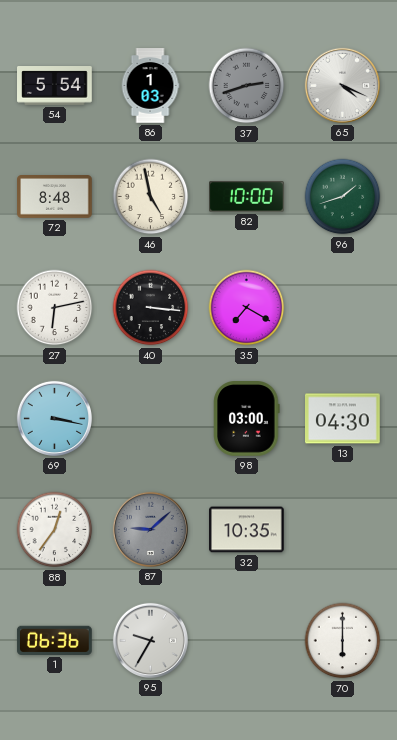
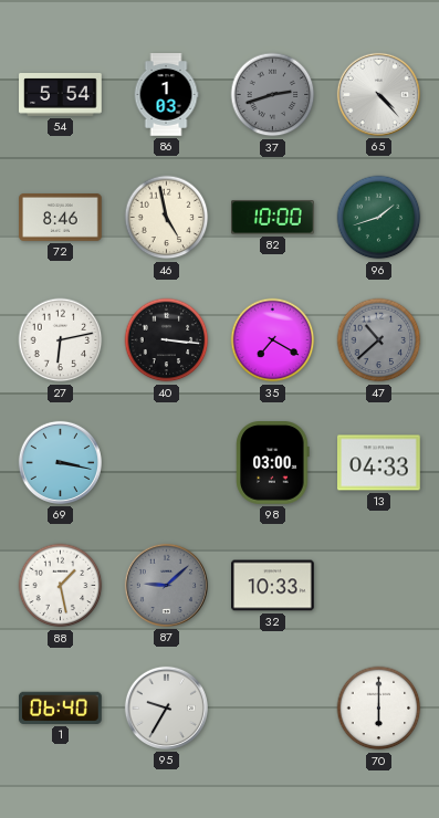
65: 4:19 -> 4:23
72: 8:48 -> 8:46
47: none -> 10:38
13: 04:30 -> 04:33
88: 12:36 -> 1:28
32: 10:35 -> 10:33
1: 06:36 -> 06:40
